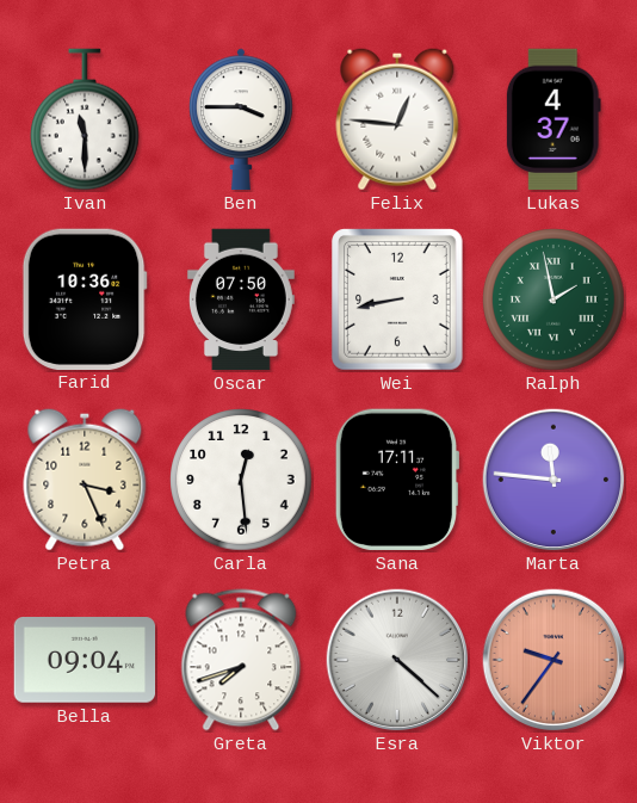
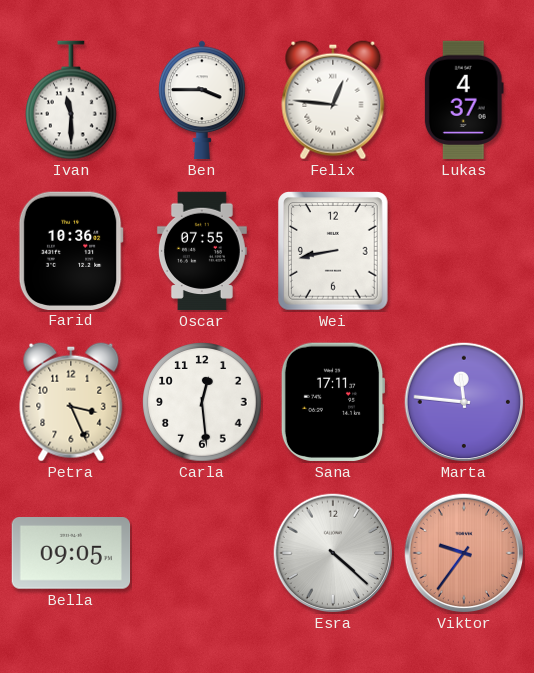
Oscar: 07:50 -> 07:55
Ralph: 1:58 -> none
Bella: 09:04 -> 09:05
Greta: 7:42 -> none
